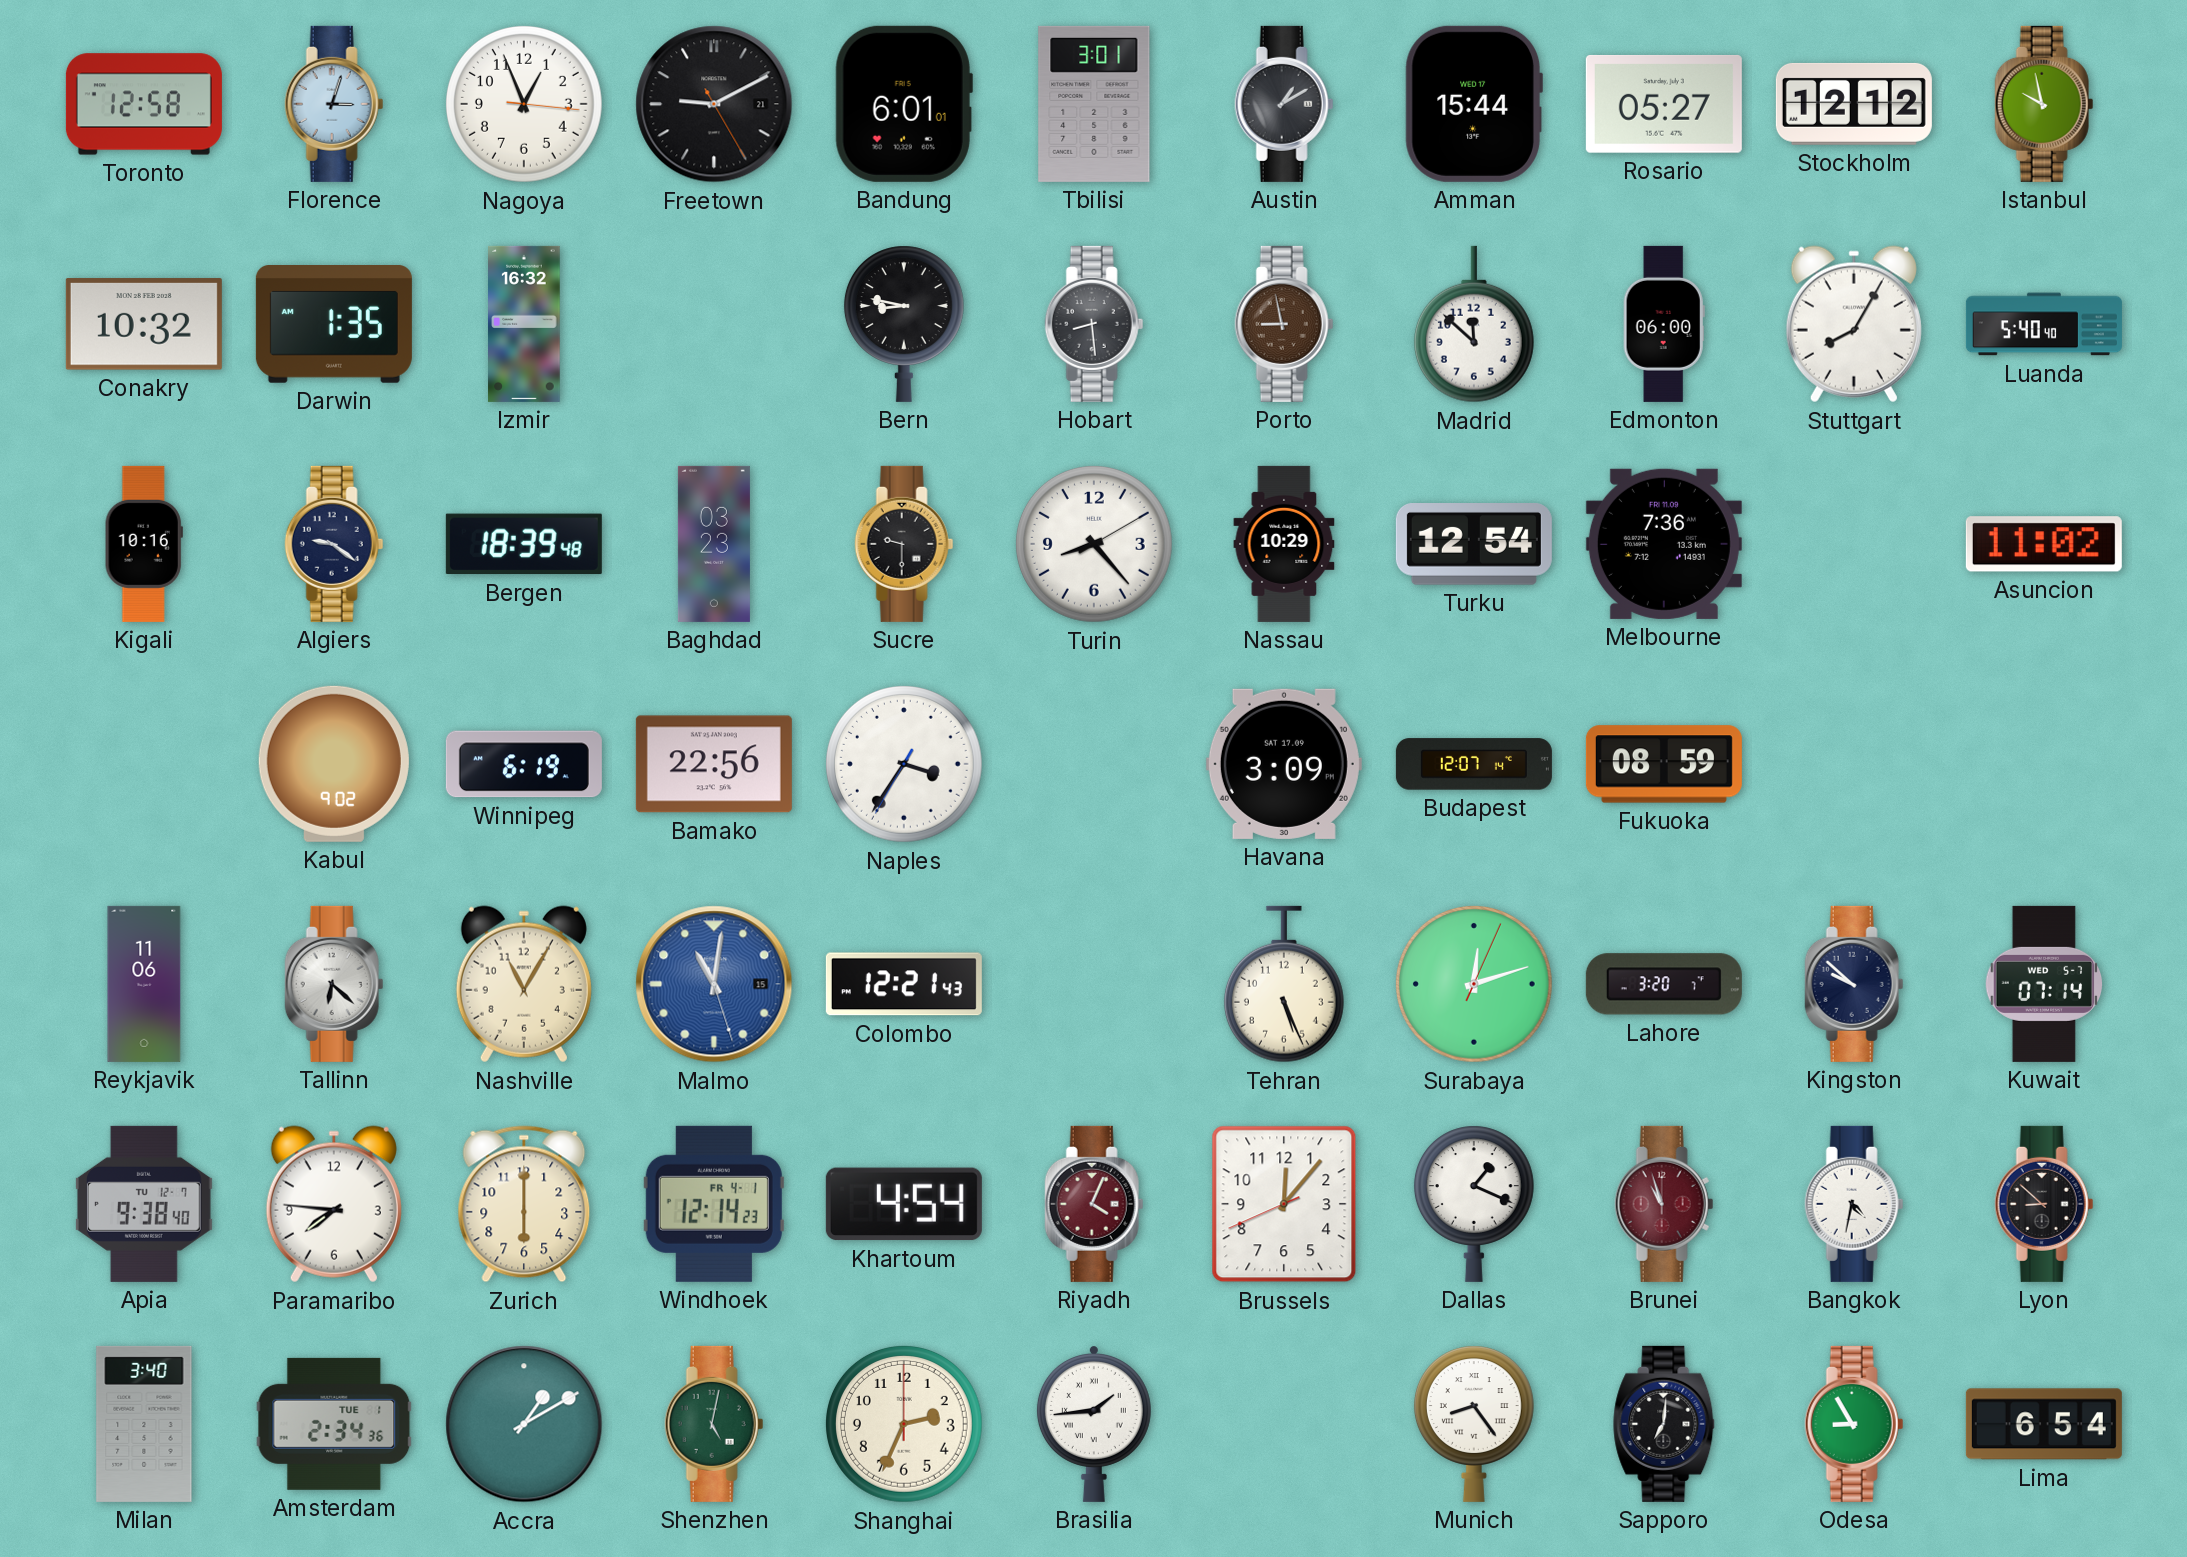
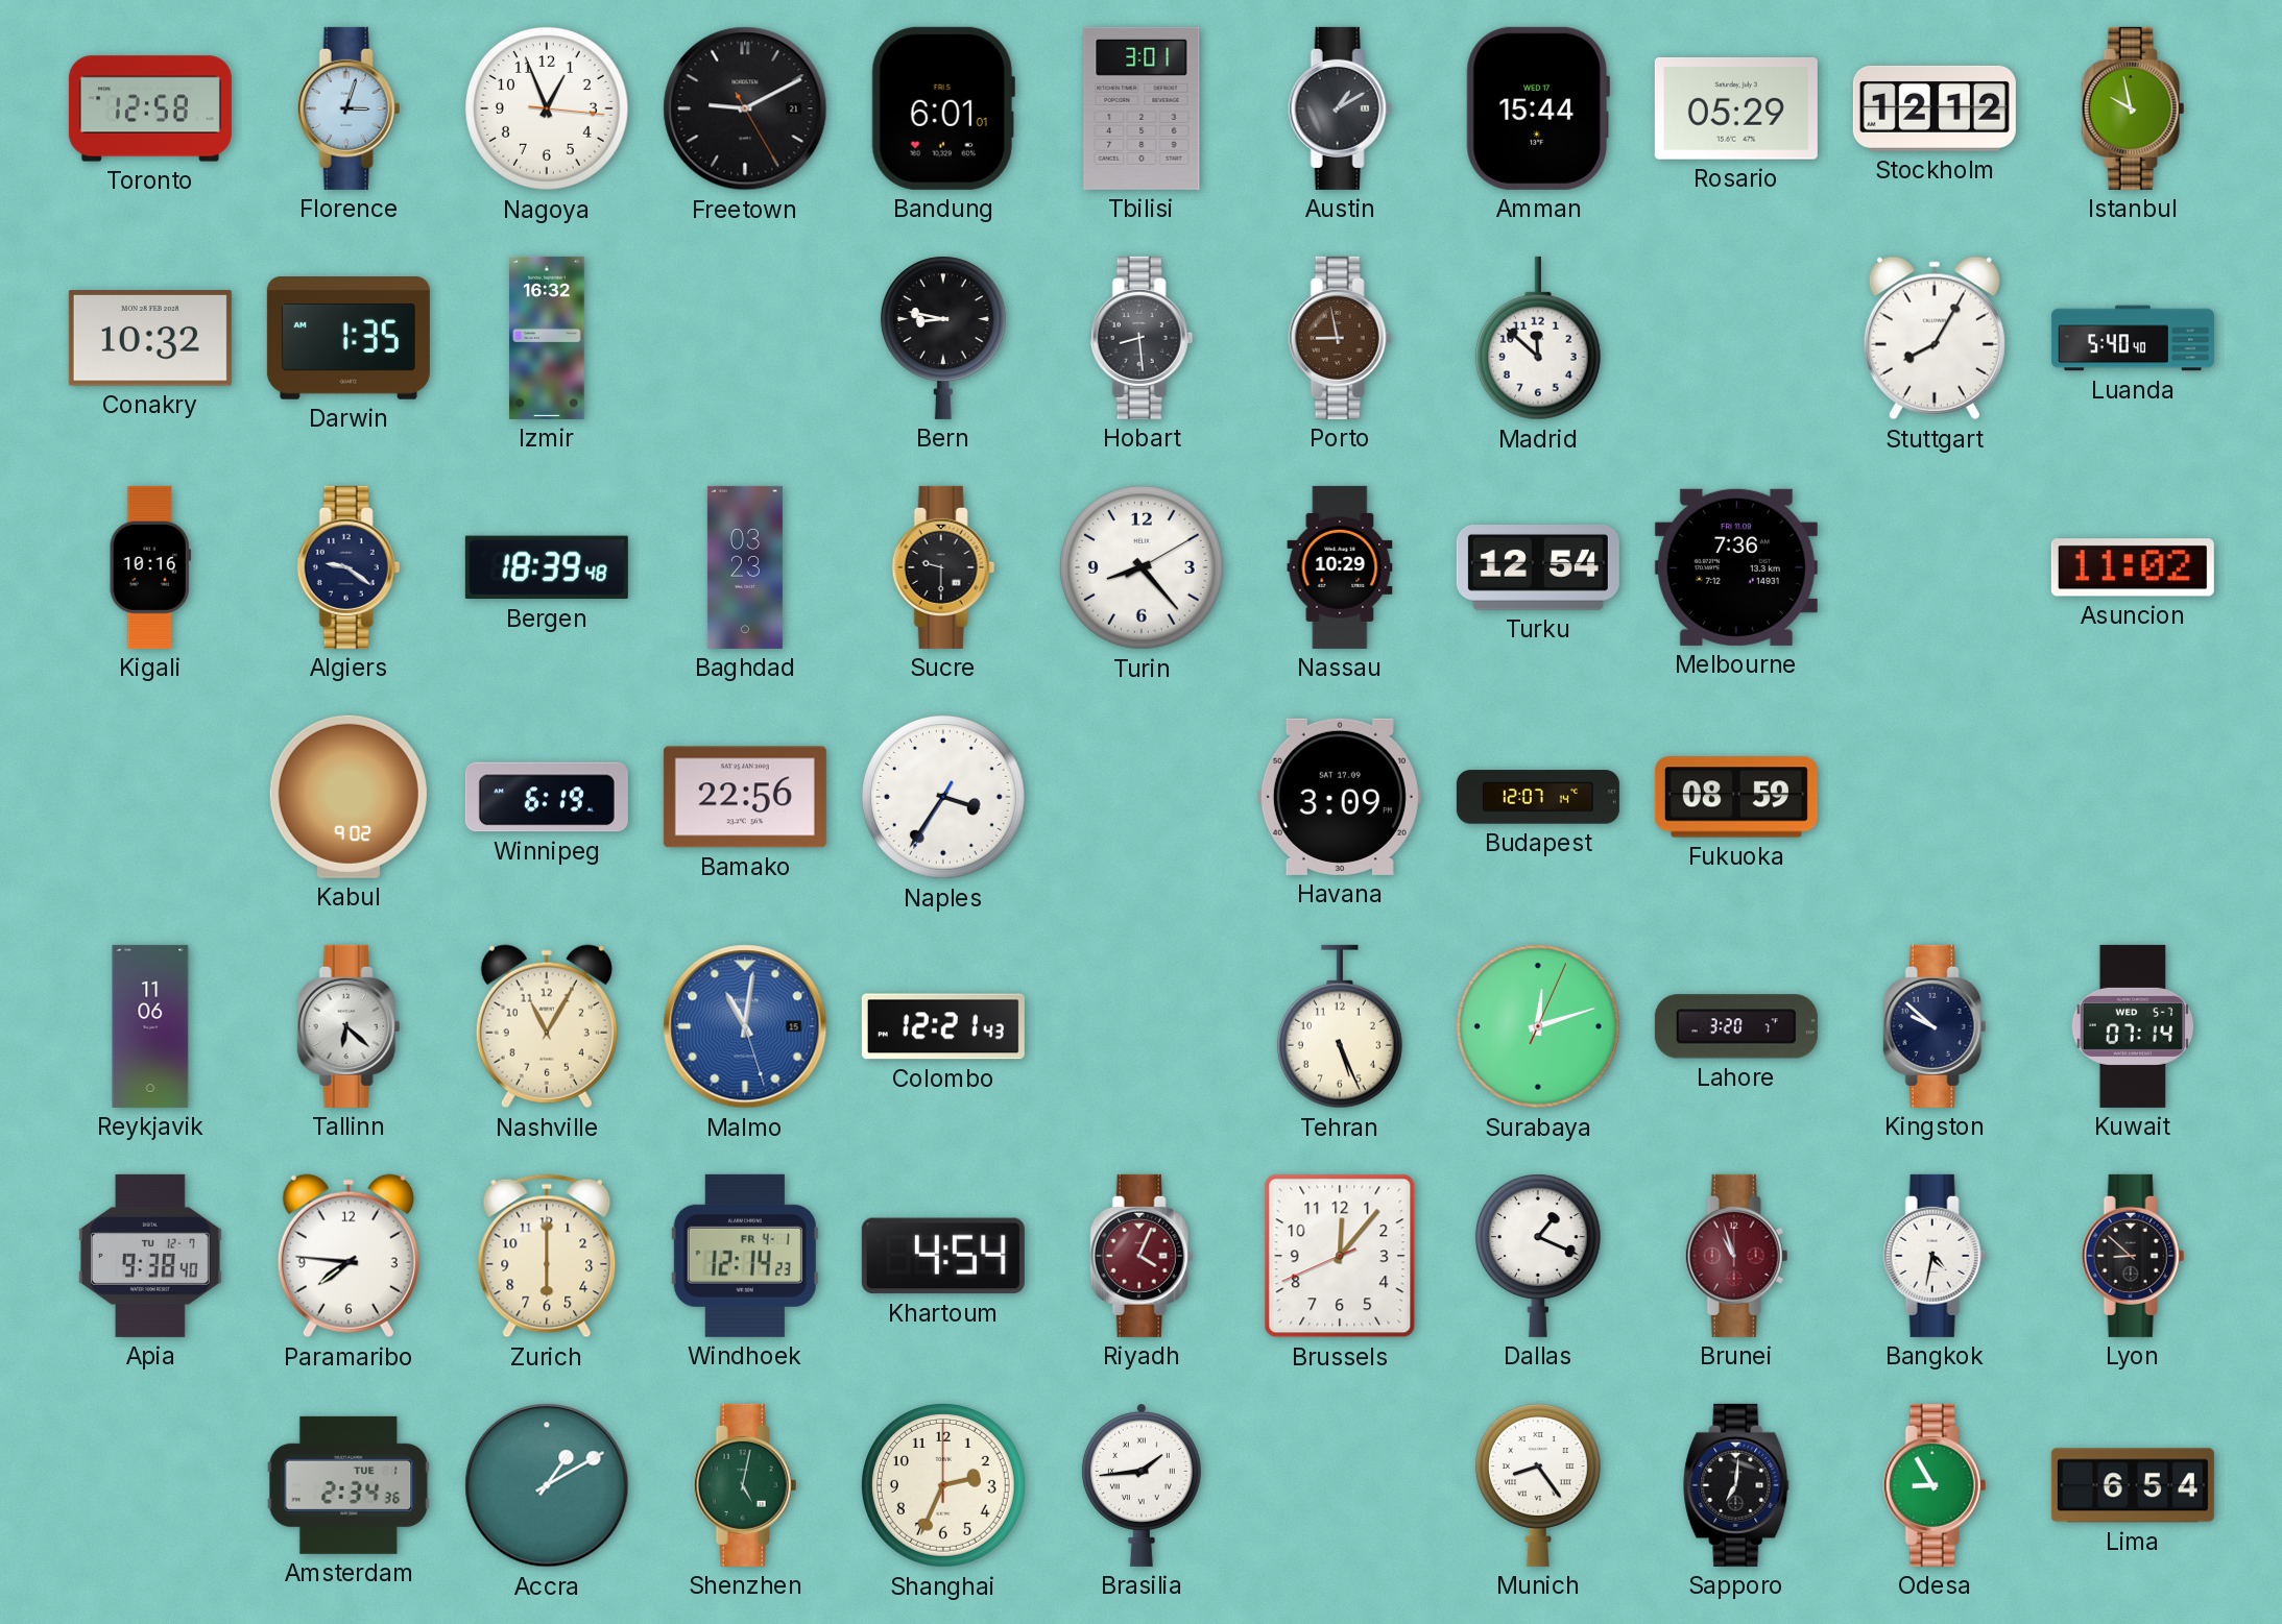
Rosario: 05:27 -> 05:29
Edmonton: 06:00 -> none
Milan: 3:40 -> none
